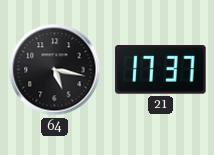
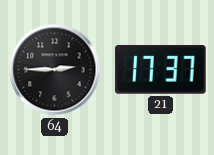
64: 5:17 -> 2:45
